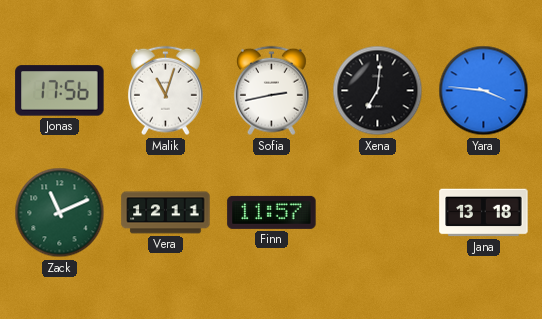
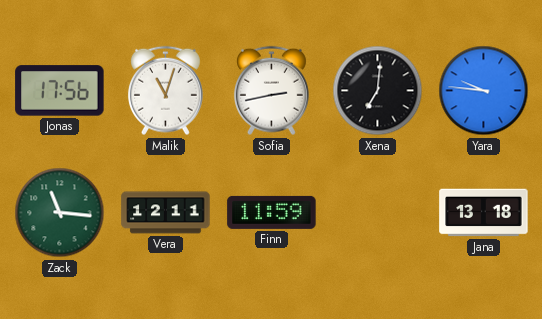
Yara: 3:46 -> 9:46
Zack: 11:11 -> 11:16
Finn: 11:57 -> 11:59
